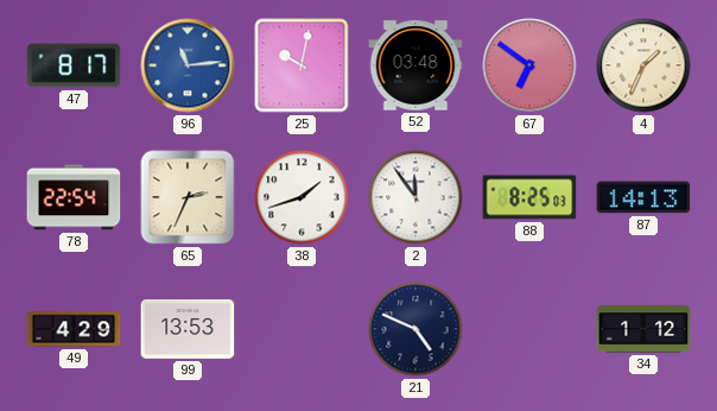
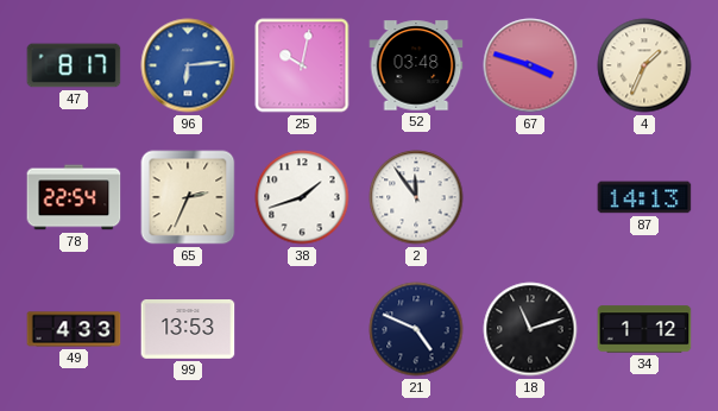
96: 11:14 -> 6:14
67: 6:51 -> 3:48
88: 8:25 -> none
49: 4:29 -> 4:33
18: none -> 11:12
